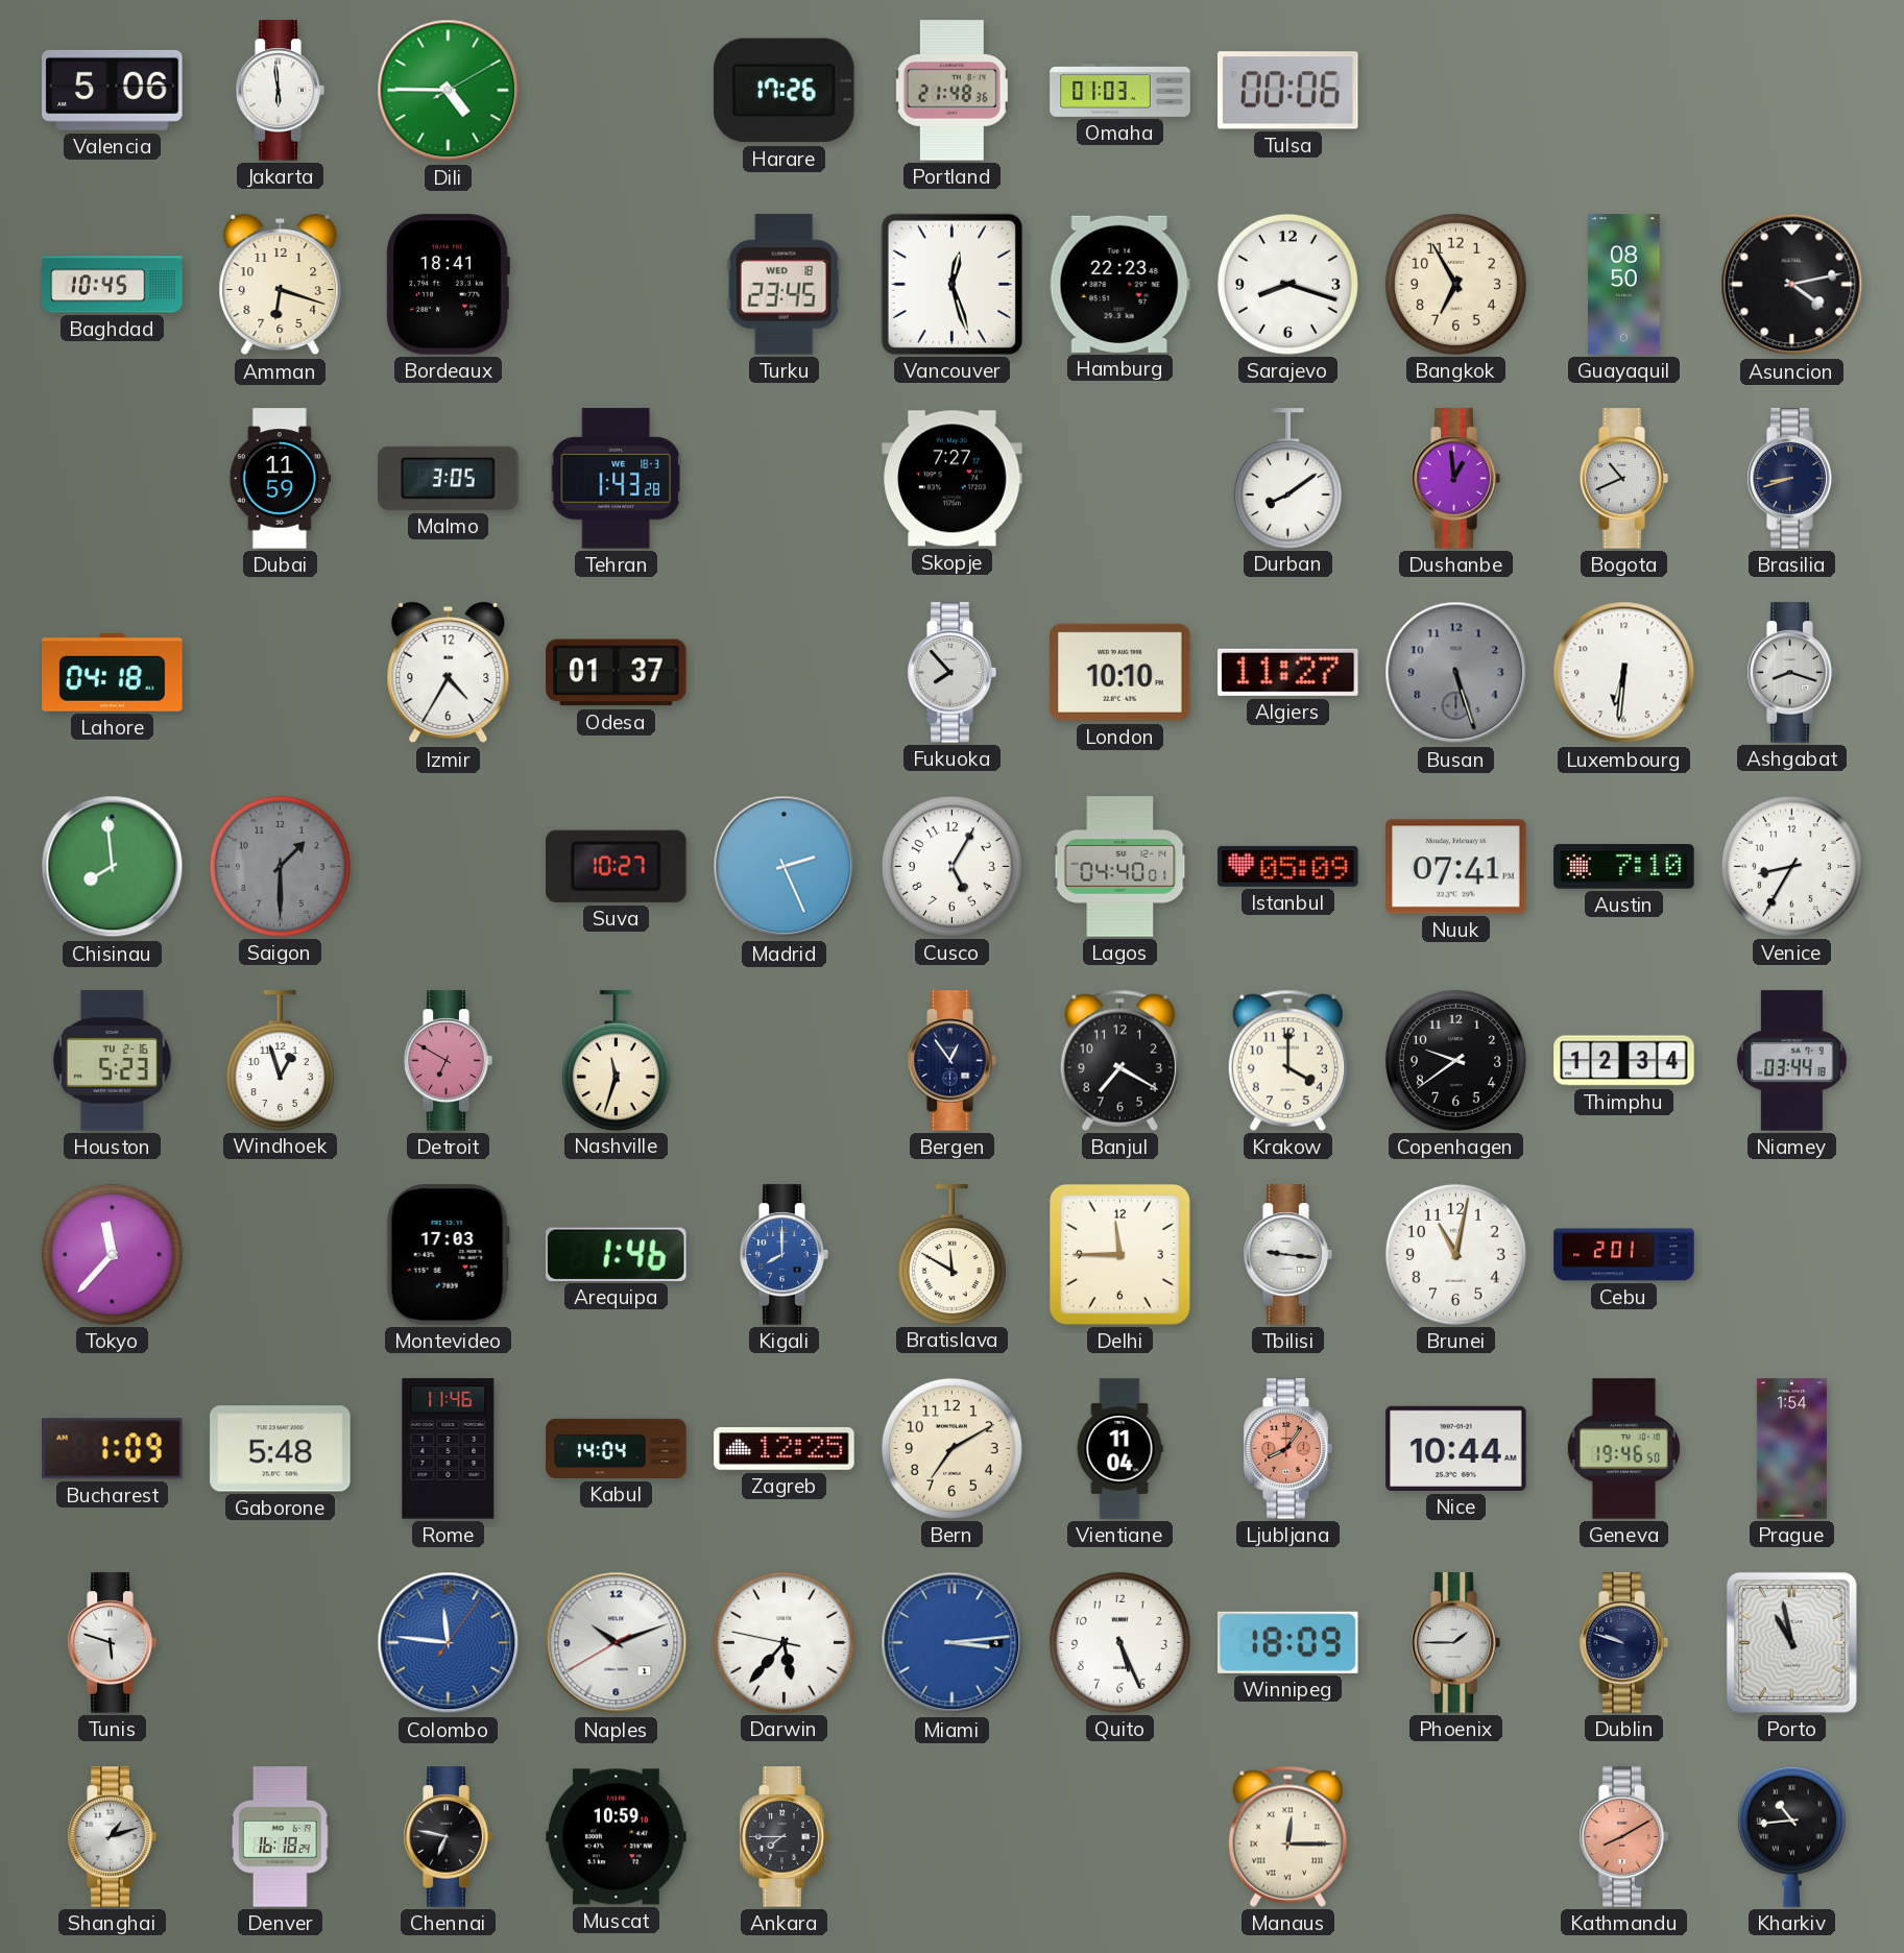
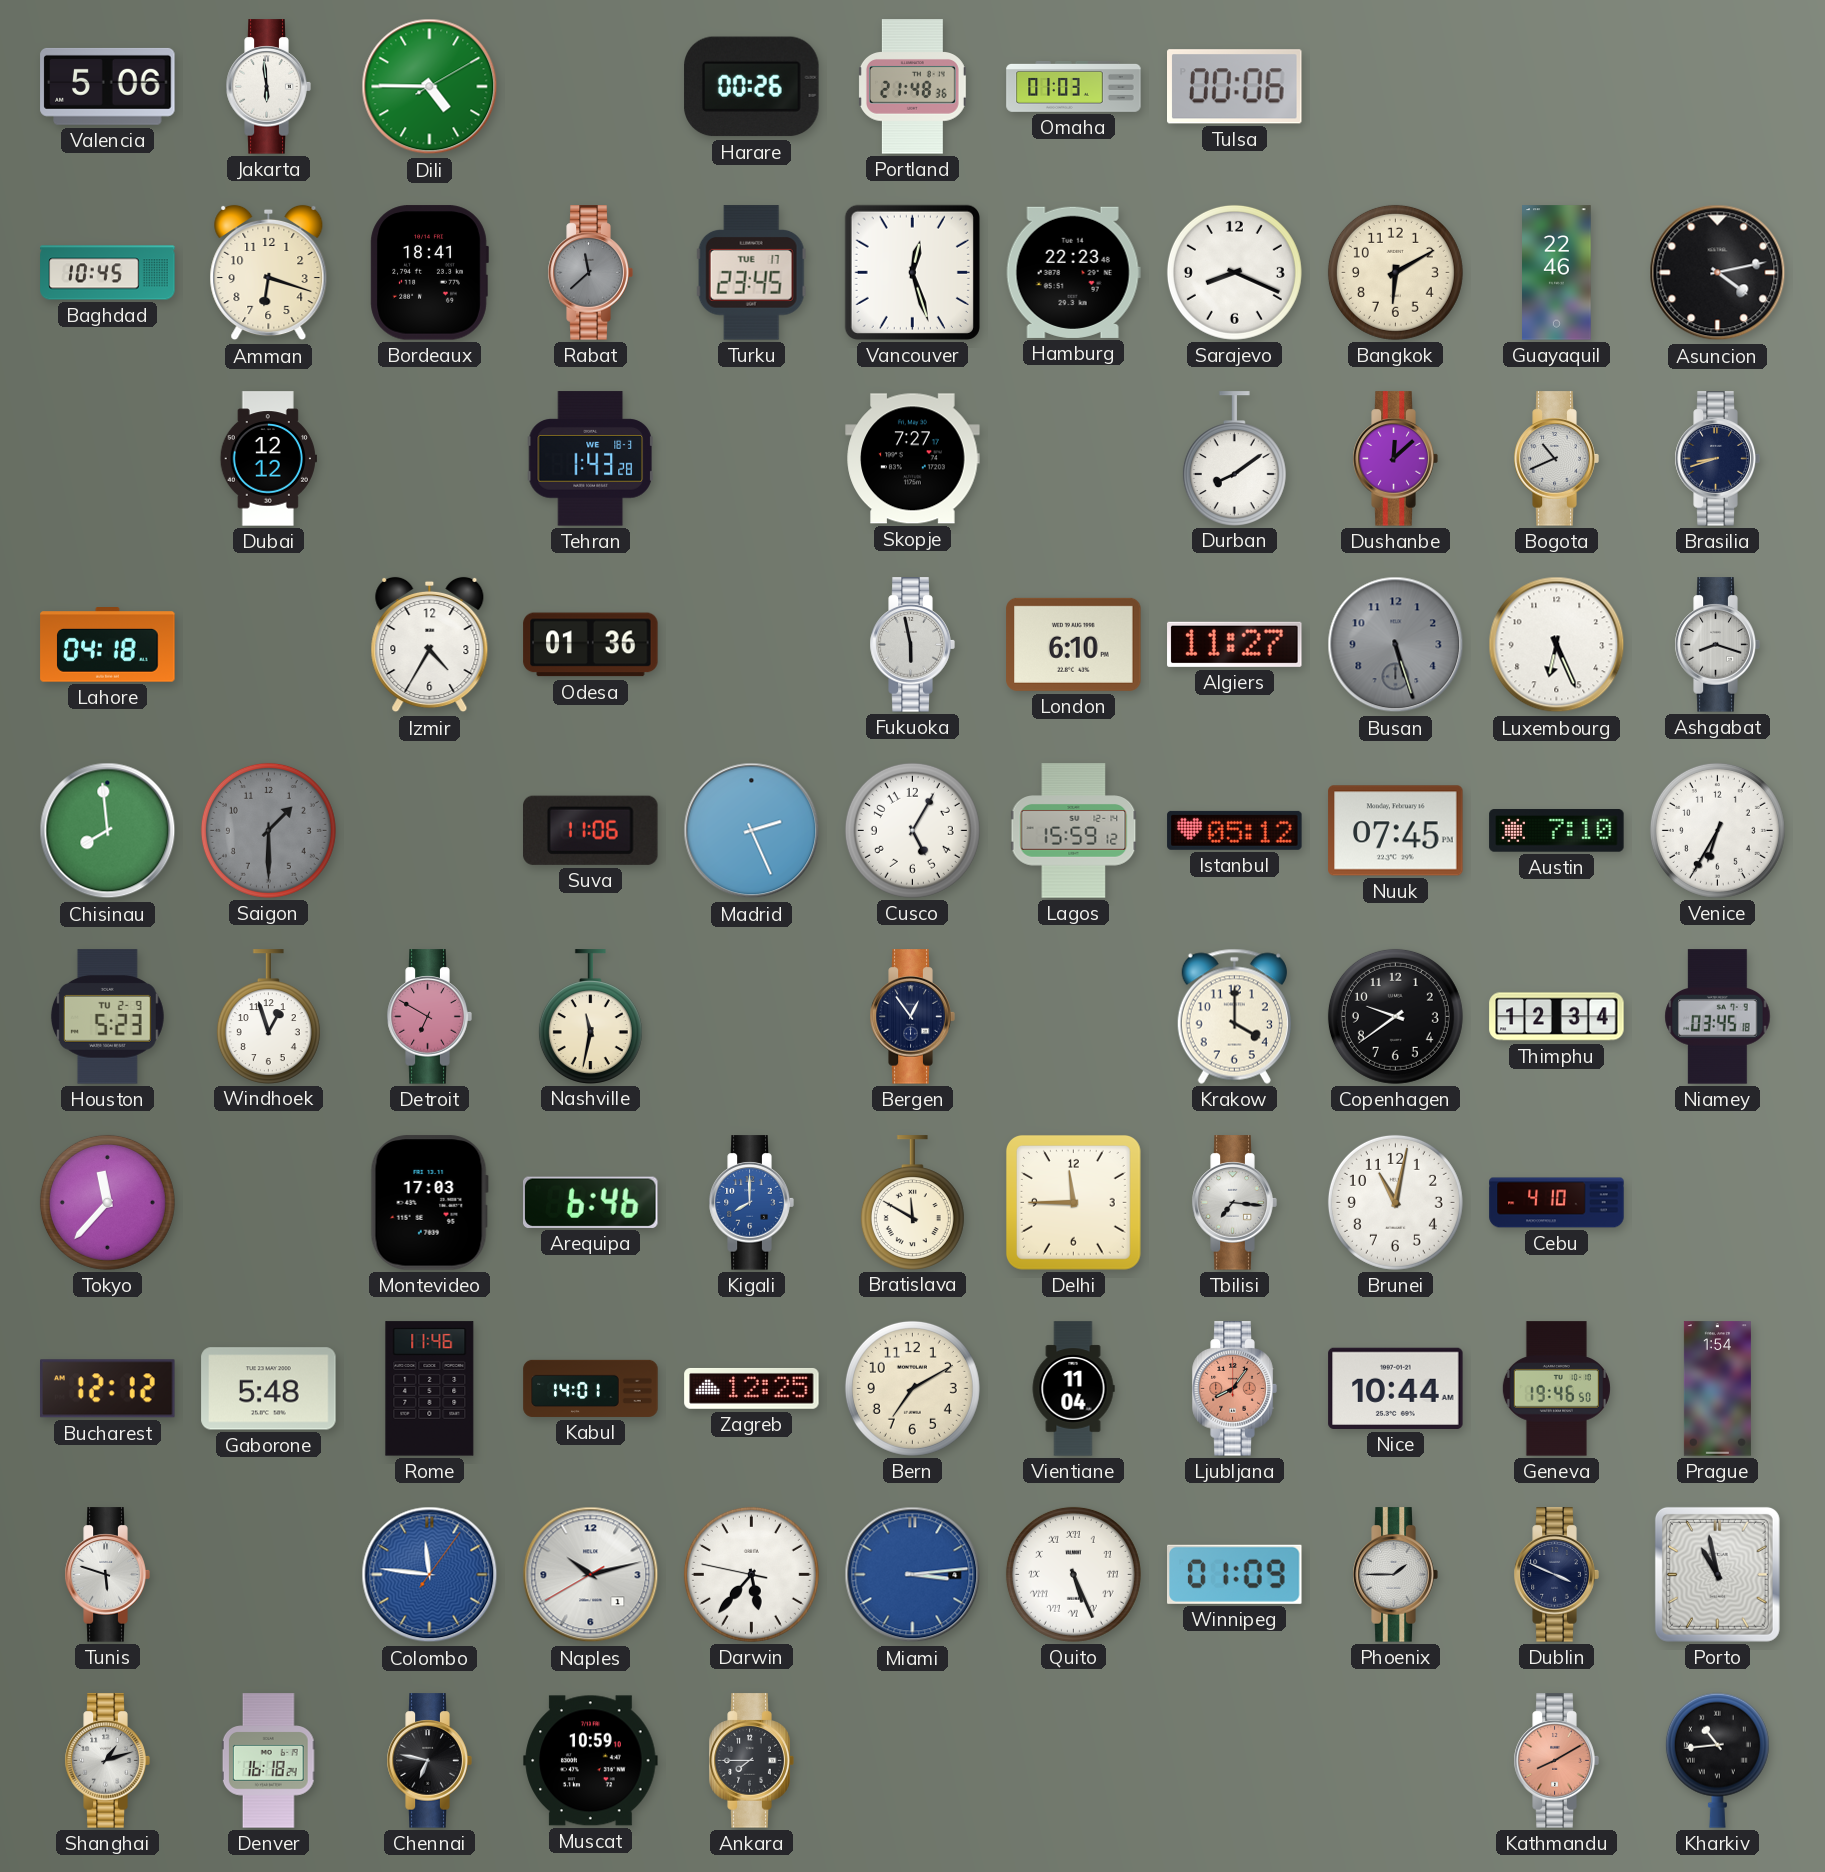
Harare: 17:26 -> 00:26
Rabat: none -> 11:38
Turku date: WED 18 -> TUE 17
Sarajevo: 8:18 -> 8:19
Bangkok: 6:55 -> 6:10
Guayaquil: 08:50 -> 22:46
Dubai: 11:59 -> 12:12
Malmo: 3:05 -> none
Dushanbe: 12:59 -> 12:08
Odesa: 01:37 -> 01:36
Fukuoka: 7:53 -> 5:58
London: 10:10 -> 6:10
Luxembourg: 6:31 -> 6:26
Suva: 10:27 -> 11:06
Lagos: 04:40 -> 15:59
Istanbul: 05:09 -> 05:12
Nuuk: 07:41 -> 07:45
Venice: 8:35 -> 6:35
Houston date: TU 2-16 -> TU 2-9
Nashville: 11:33 -> 11:32
Banjul: 7:20 -> none
Niamey: 03:44 -> 03:45
Arequipa: 1:46 -> 6:46
Tbilisi: 9:16 -> 7:16
Cebu: 2:01 -> 4:10
Bucharest: 1:09 -> 12:12
Kabul: 14:04 -> 14:01
Naples: 10:11 -> 10:12
Quito numerals: Arabic -> Roman
Winnipeg: 18:09 -> 01:09
Dublin: 9:48 -> 3:49
Manaus: 12:15 -> none
